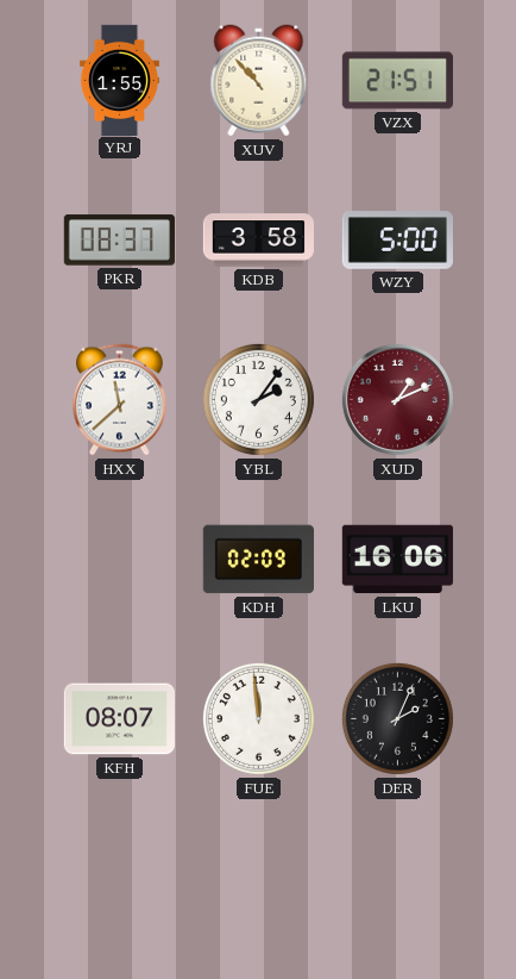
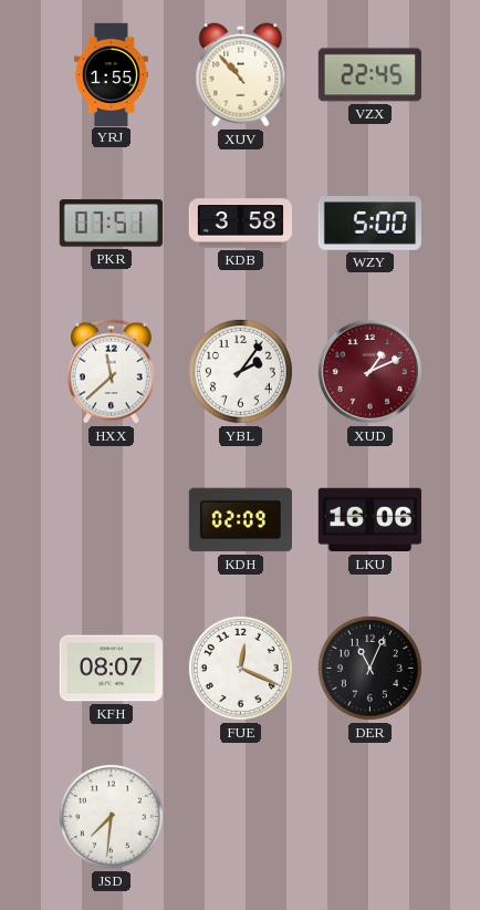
VZX: 21:51 -> 22:45
PKR: 08:37 -> 07:51
FUE: 11:59 -> 12:19
DER: 2:04 -> 11:04
JSD: none -> 7:31
